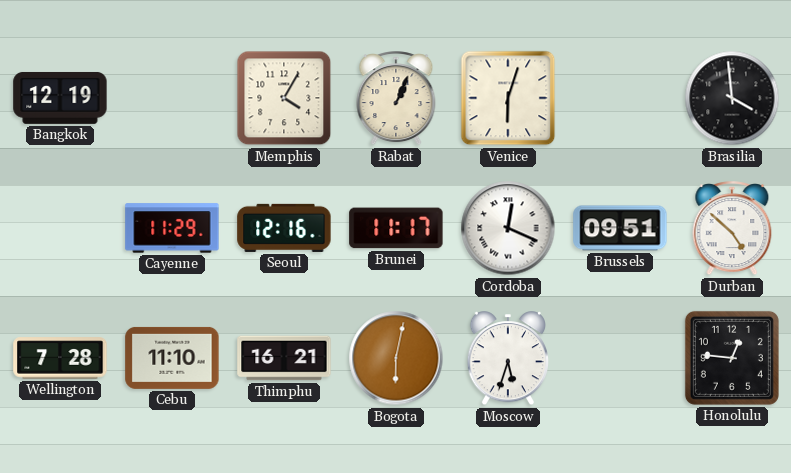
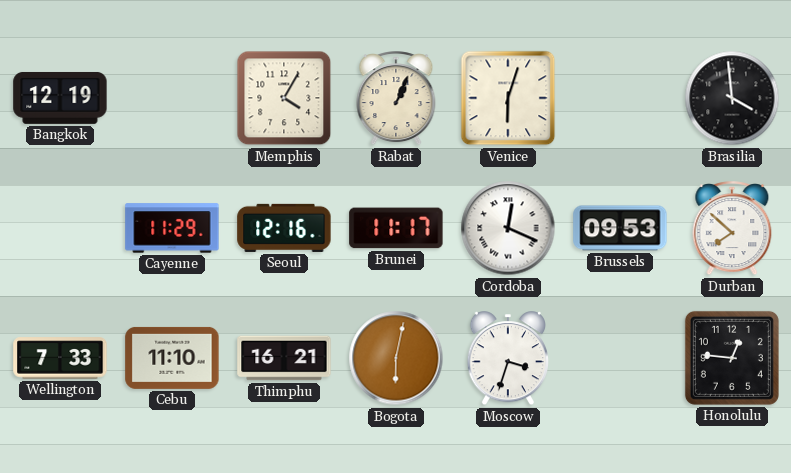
Brussels: 09:51 -> 09:53
Durban: 4:52 -> 7:52
Wellington: 7:28 -> 7:33
Moscow: 5:33 -> 3:33
